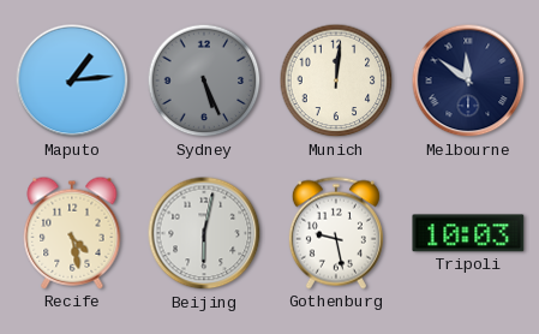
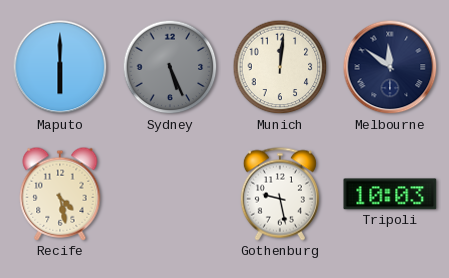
Maputo: 1:14 -> 6:00
Beijing: 6:02 -> none
